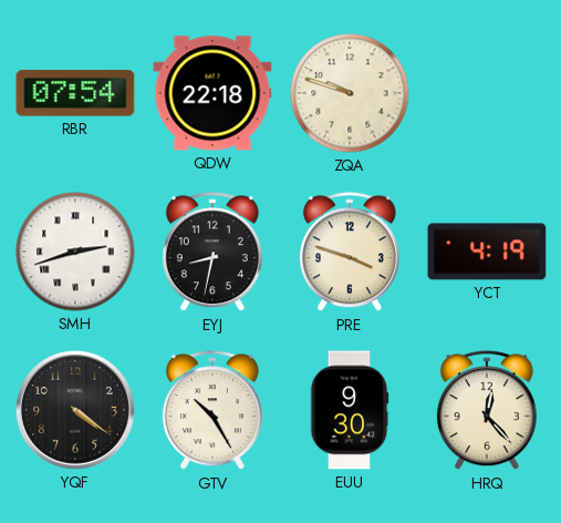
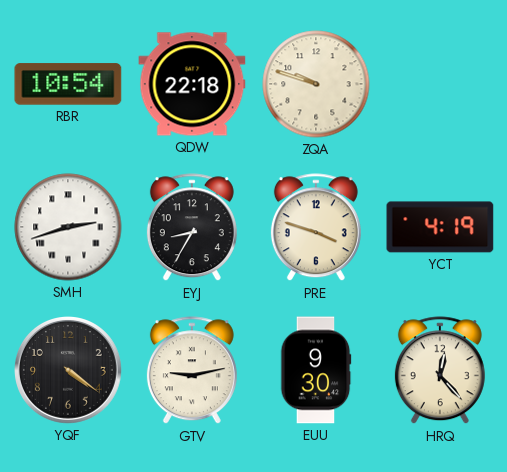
RBR: 07:54 -> 10:54
EYJ: 8:32 -> 8:35
GTV: 10:25 -> 9:13
